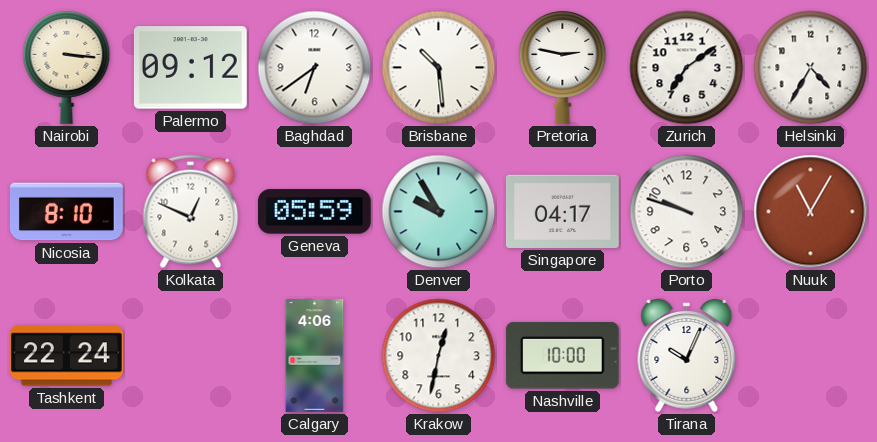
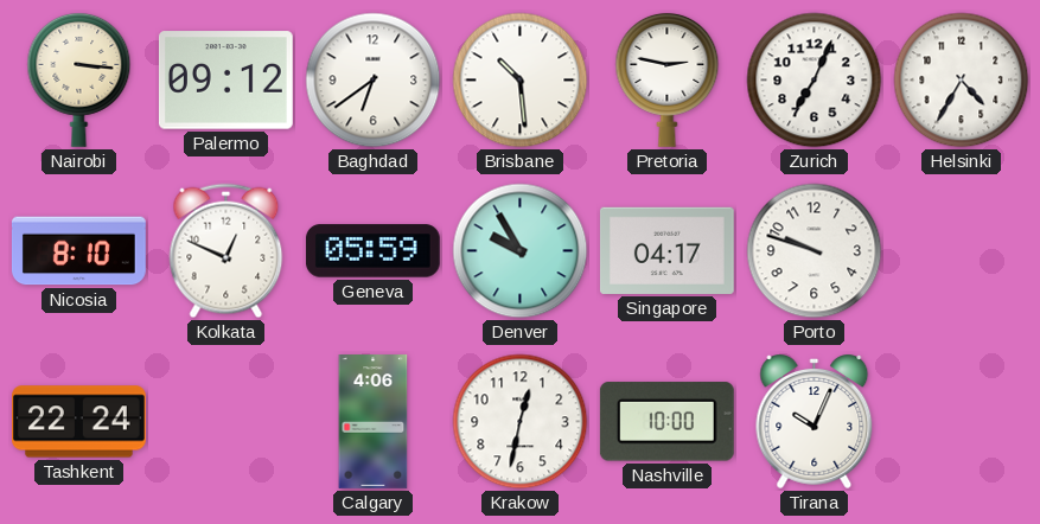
Zurich: 7:09 -> 7:04
Nuuk: 11:05 -> none
